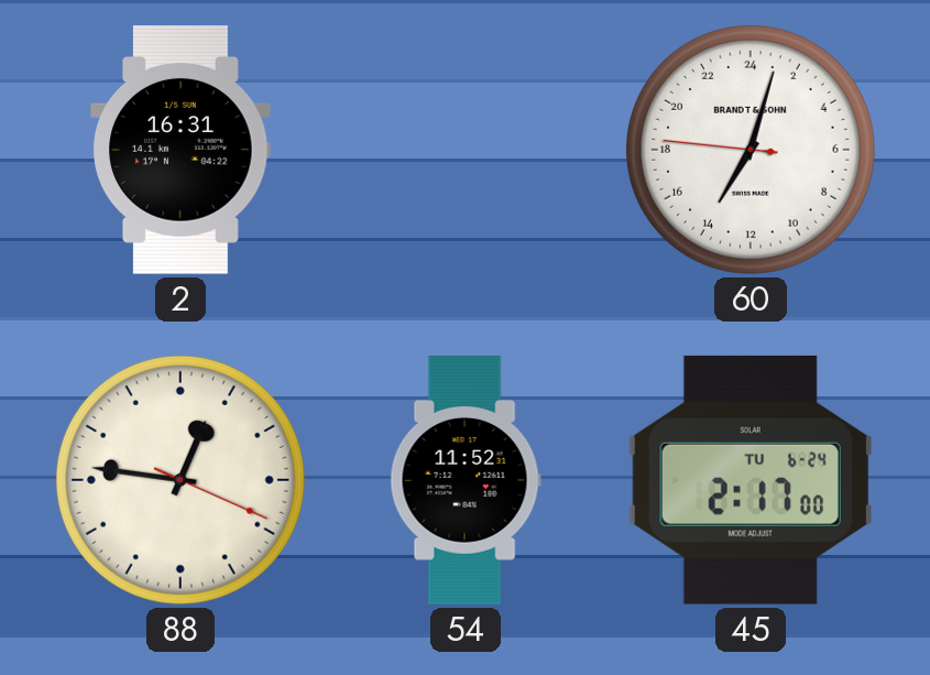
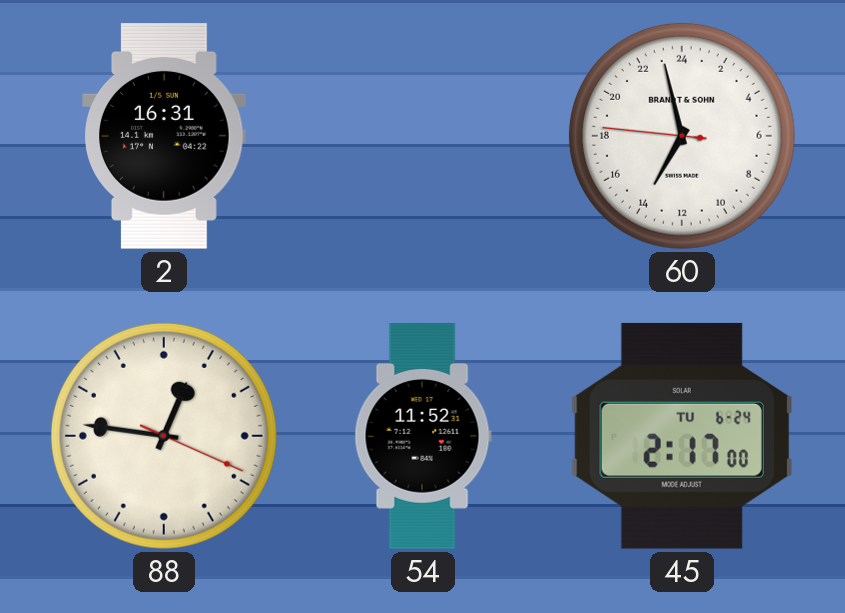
60: 14:02 -> 13:57
